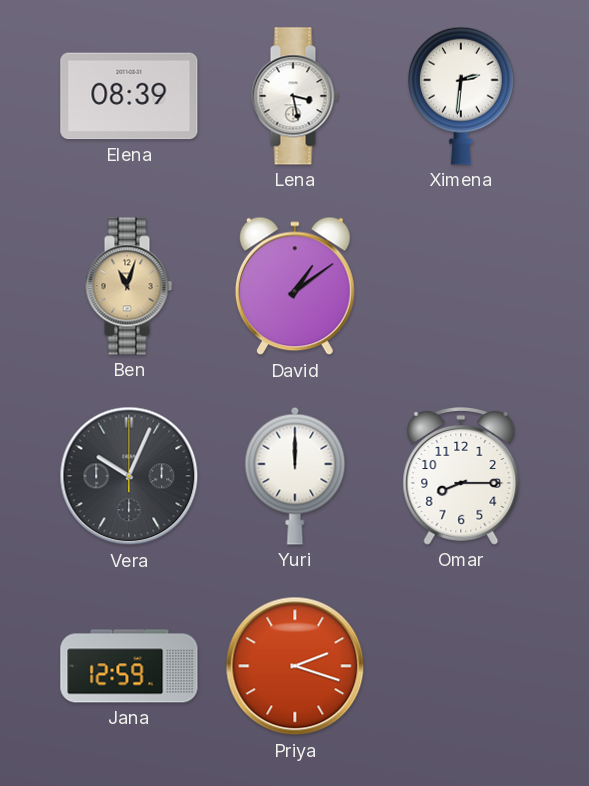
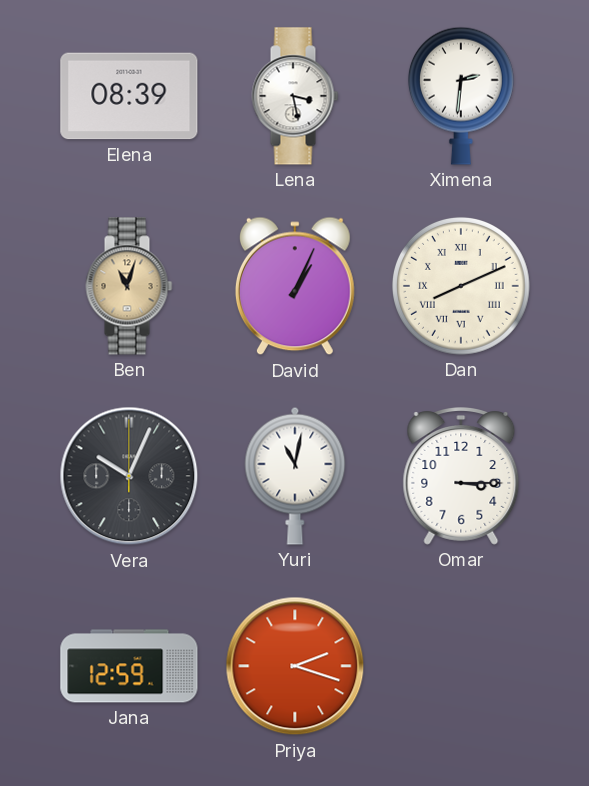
David: 1:09 -> 1:04
Dan: none -> 8:11
Yuri: 12:00 -> 11:02
Omar: 8:15 -> 3:15
